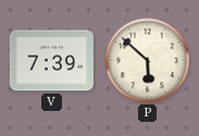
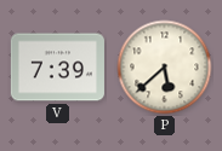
P: 5:52 -> 5:38
